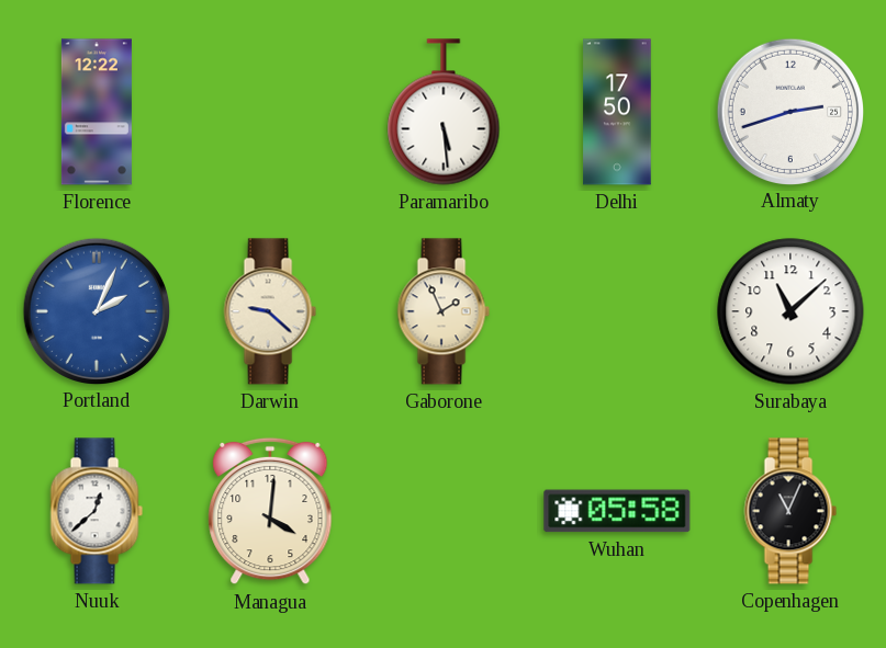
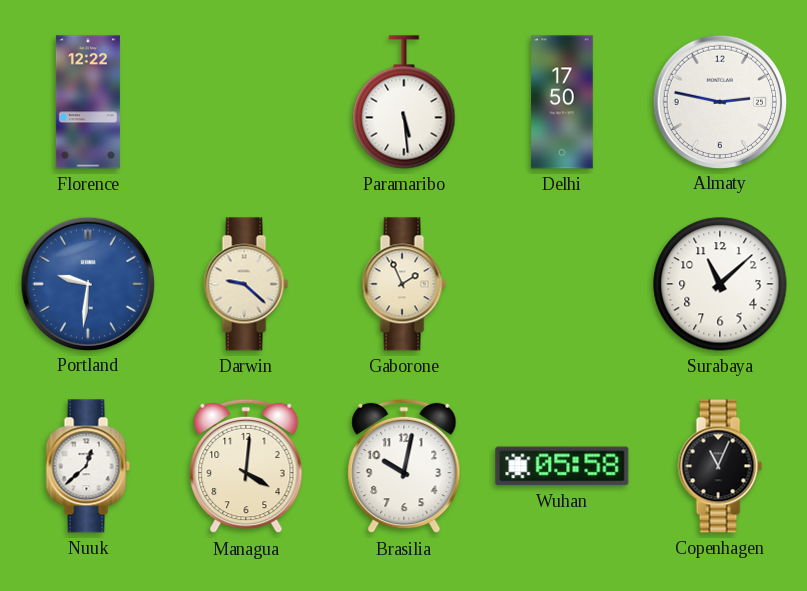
Almaty: 2:42 -> 2:47
Portland: 2:04 -> 9:31
Brasilia: none -> 10:02
